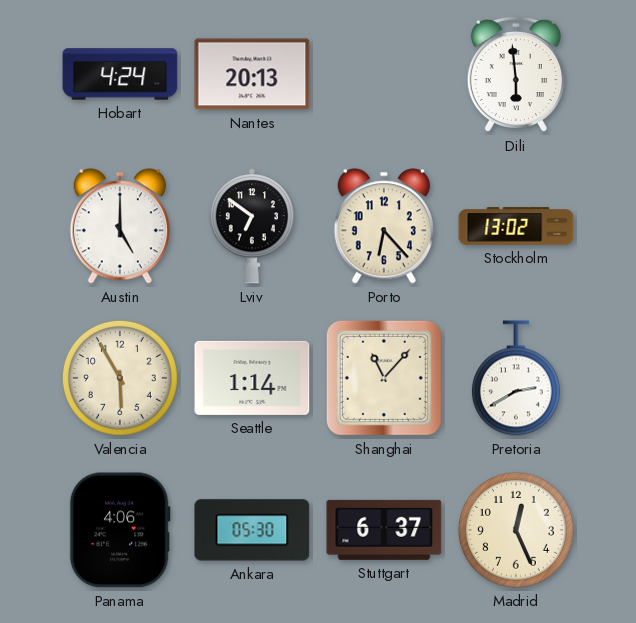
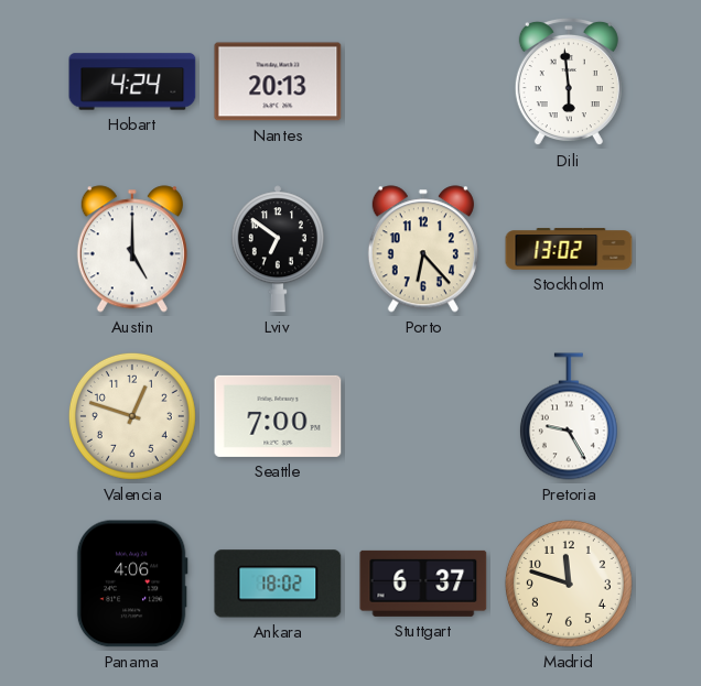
Valencia: 5:55 -> 12:48
Seattle: 1:14 -> 7:00
Shanghai: 11:07 -> none
Pretoria: 2:40 -> 9:25
Ankara: 05:30 -> 18:02
Madrid: 12:26 -> 11:48
